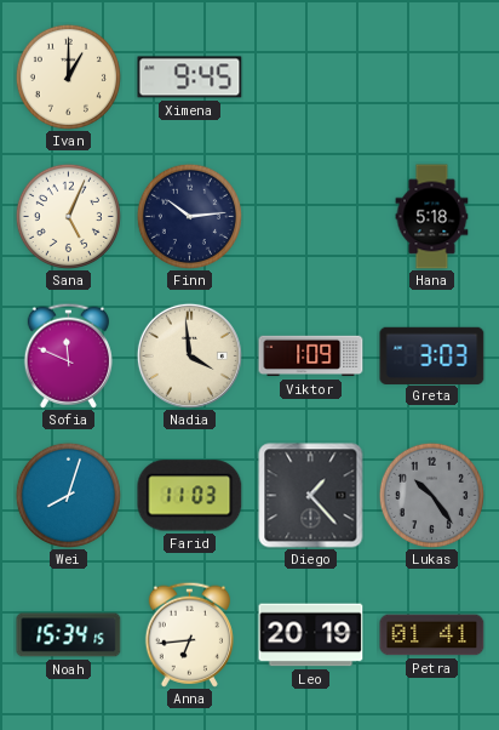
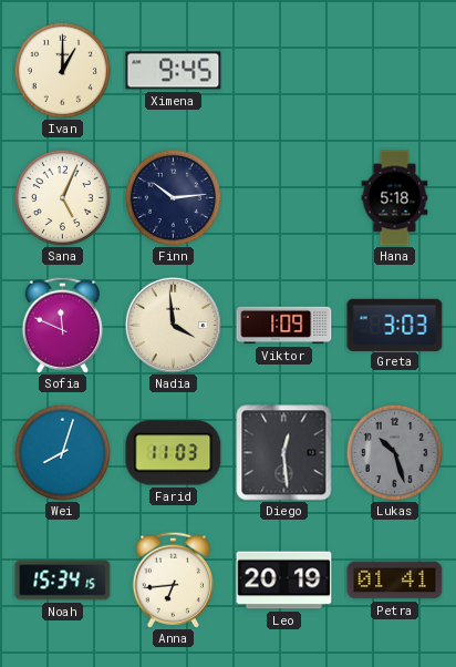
Diego: 1:23 -> 12:29
Lukas: 10:24 -> 10:27
